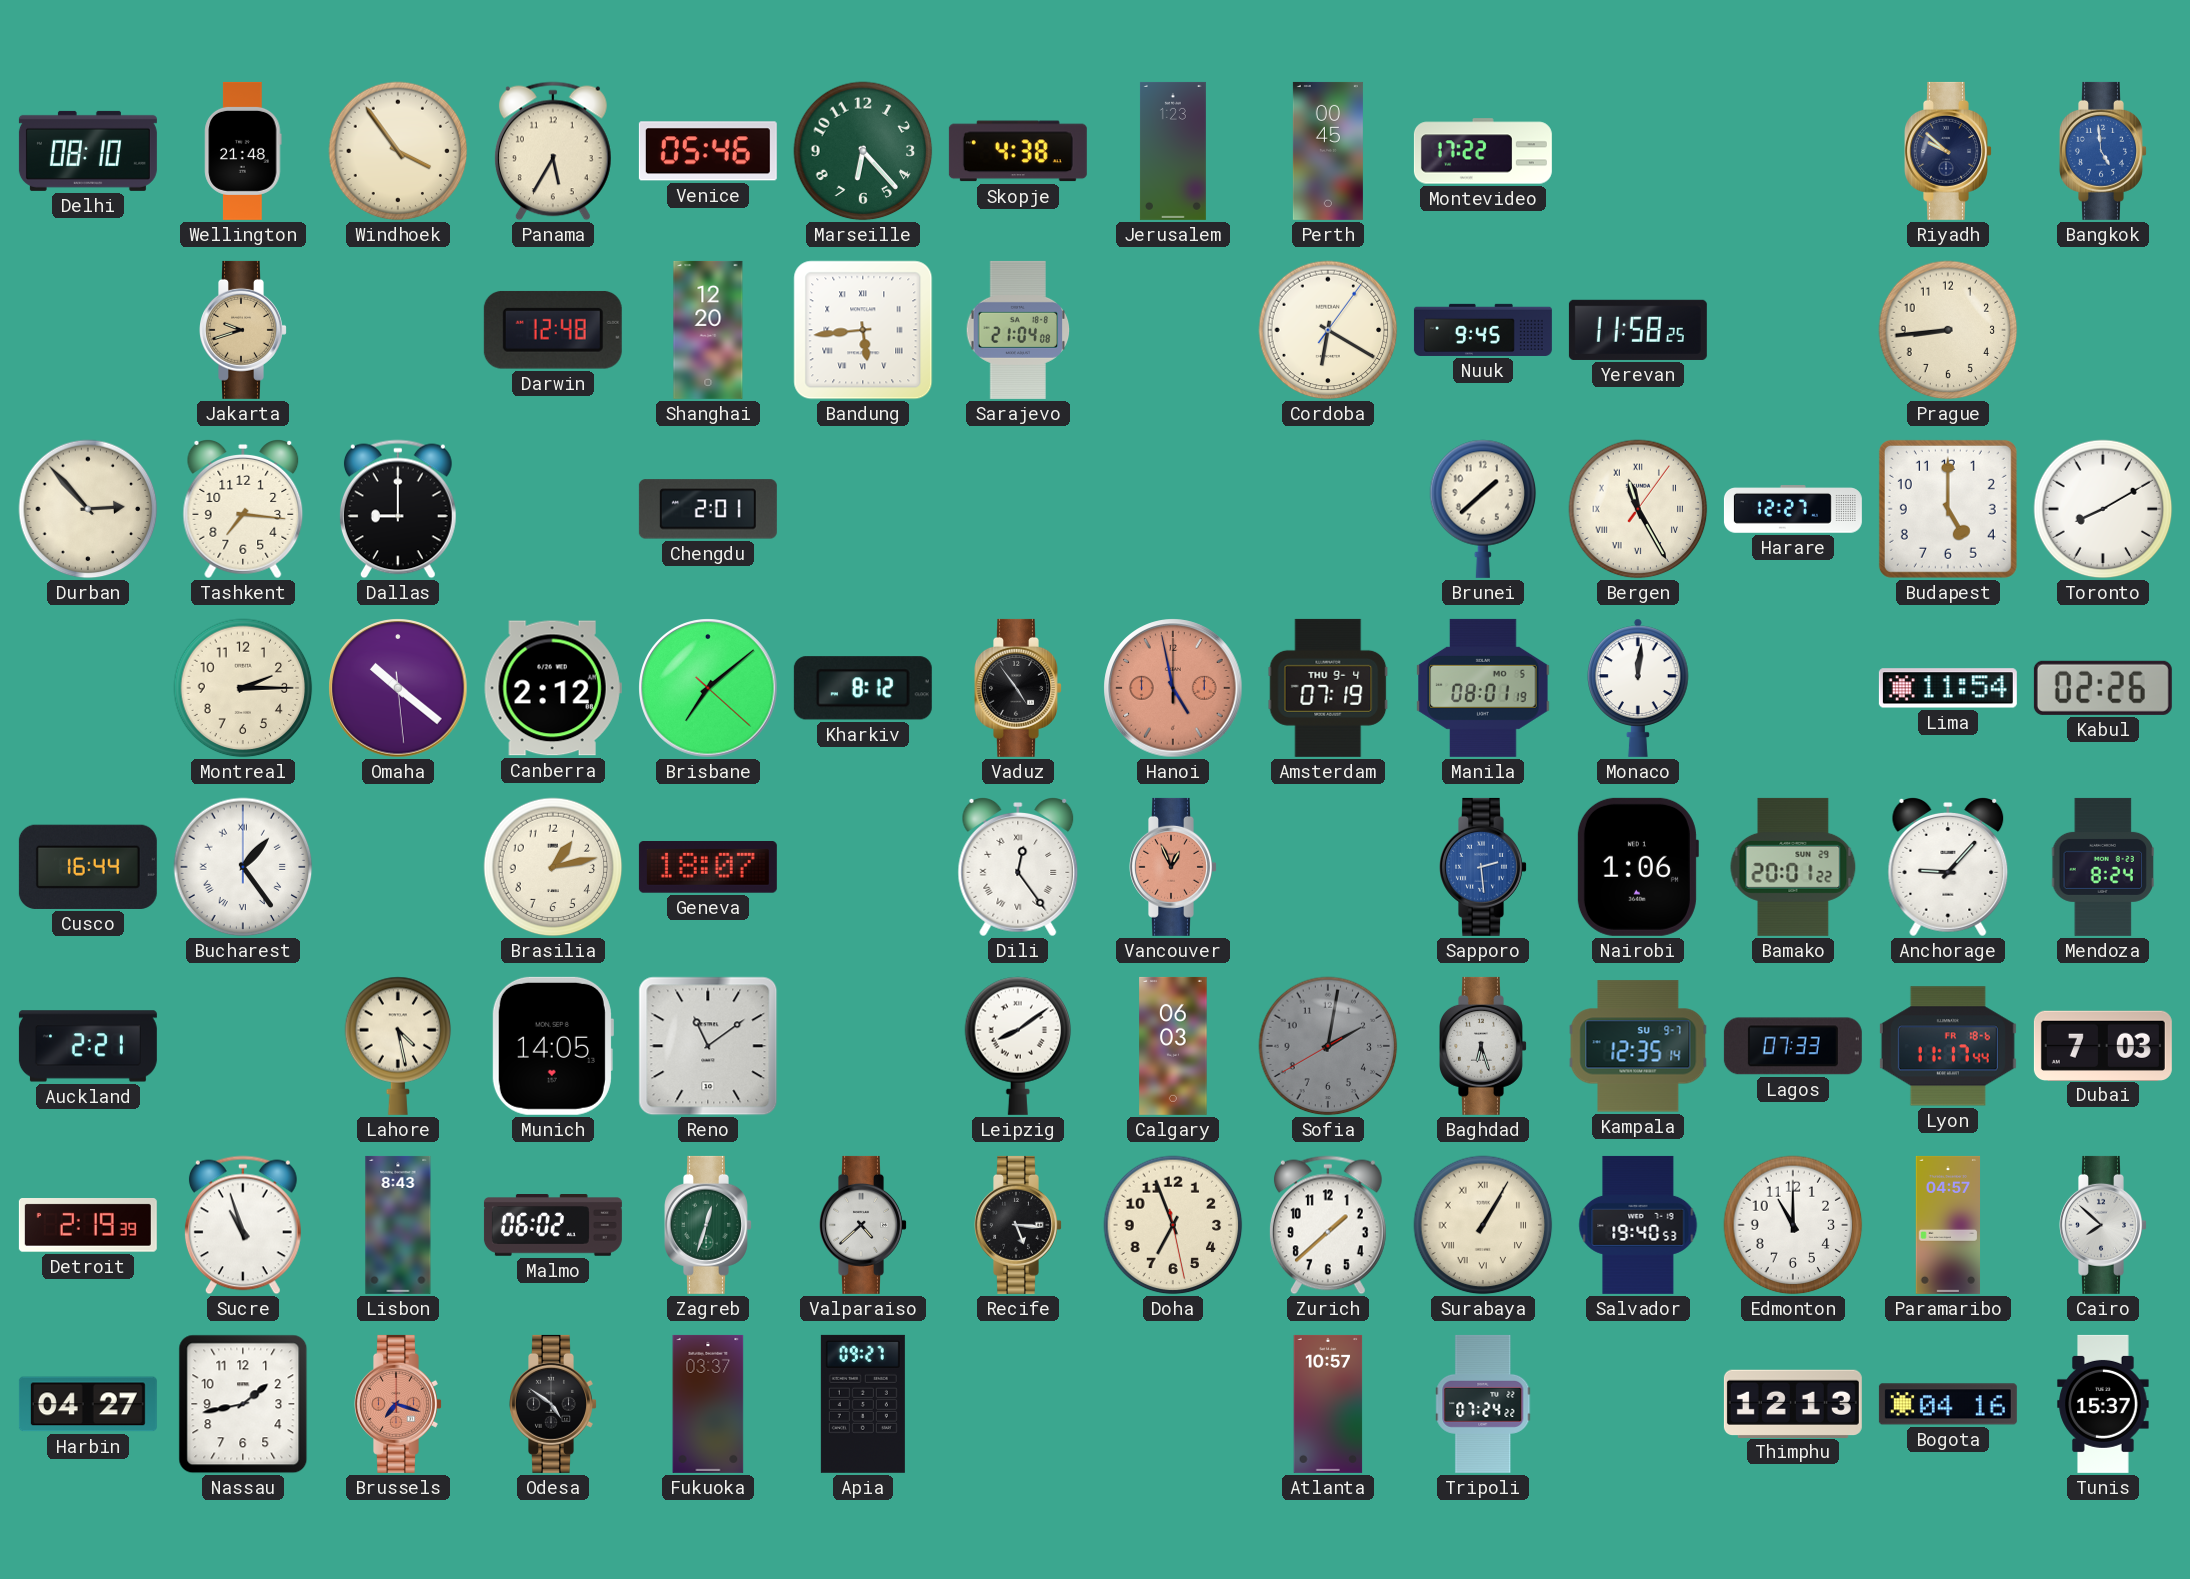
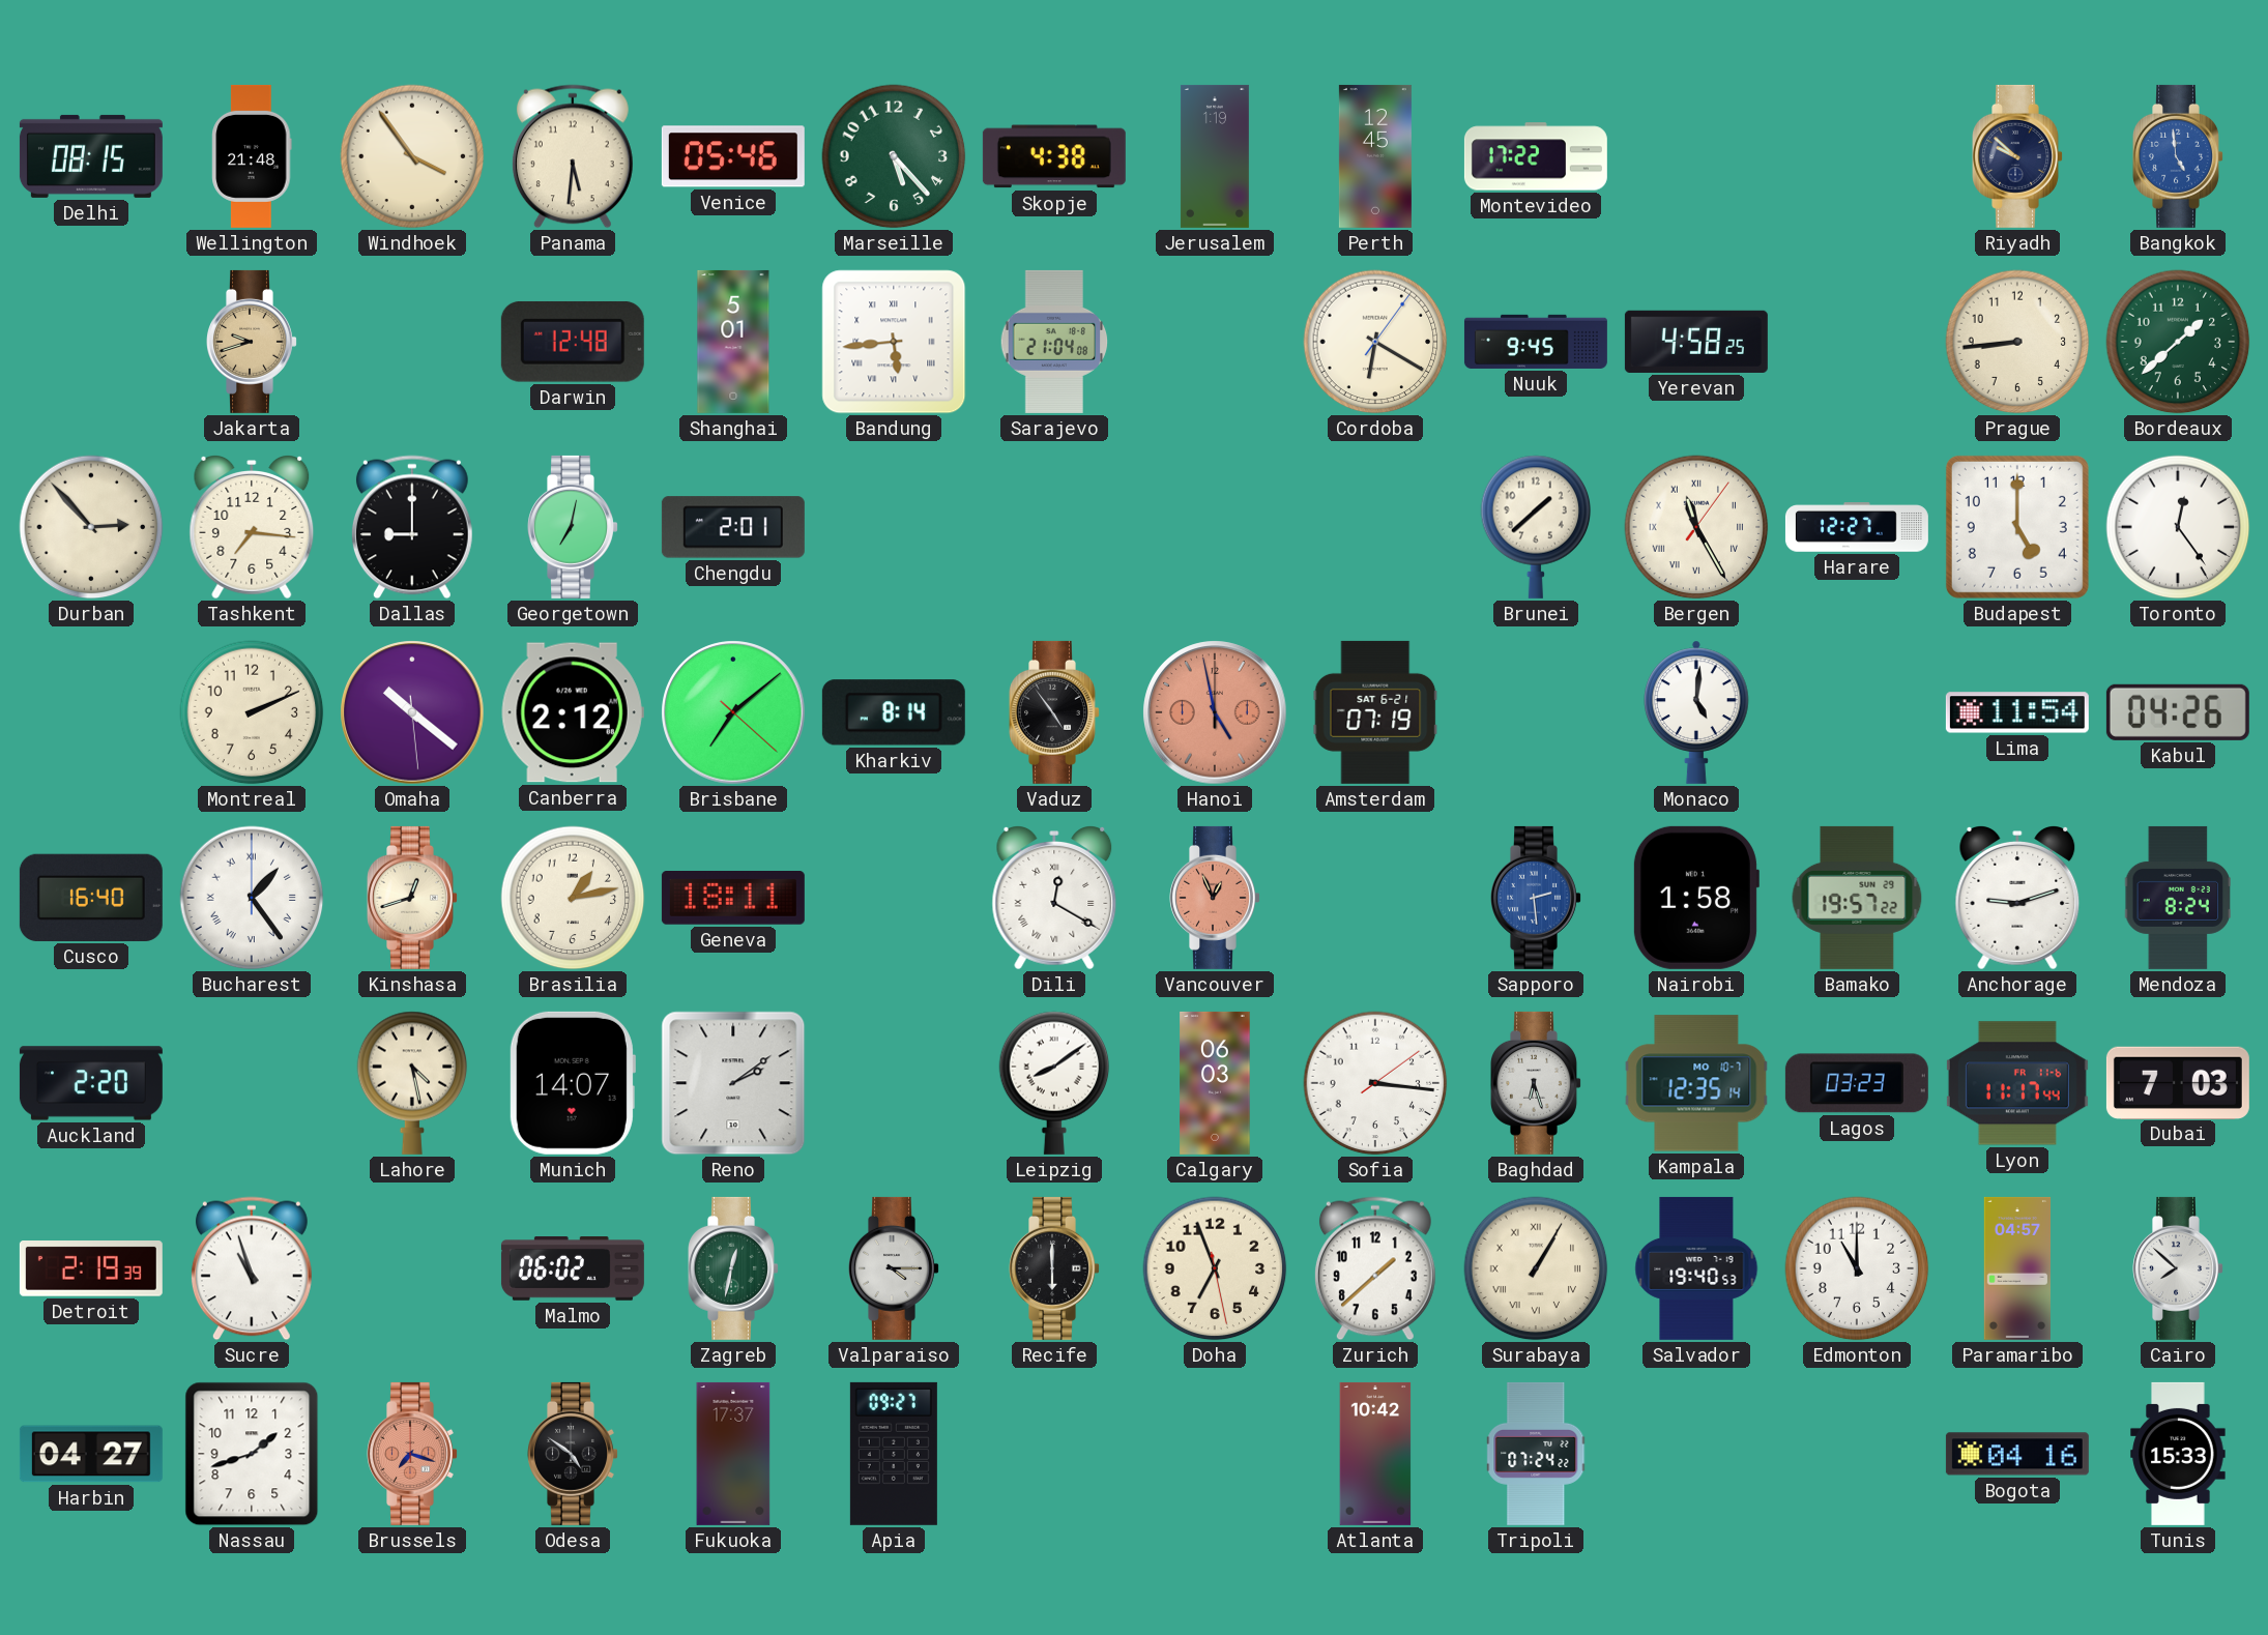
Delhi: 08:10 -> 08:15
Panama: 5:35 -> 5:31
Marseille: 6:23 -> 5:23
Jerusalem: 1:23 -> 1:19
Perth: 00:45 -> 12:45
Shanghai: 12:20 -> 5:01
Yerevan: 11:58 -> 4:58
Bordeaux: none -> 1:38
Georgetown: none -> 7:02
Toronto: 8:10 -> 12:24
Montreal: 2:15 -> 2:11
Kharkiv: 8:12 -> 8:14
Amsterdam date: THU 9-4 -> SAT 6-21
Manila: 08:01 -> none
Monaco: 12:01 -> 5:01
Kabul: 02:26 -> 04:26
Cusco: 16:44 -> 16:40
Kinshasa: none -> 12:42
Geneva: 18:07 -> 18:11
Dili: 12:24 -> 12:20
Nairobi: 1:06 -> 1:58
Bamako: 20:01 -> 19:57
Anchorage: 9:07 -> 9:12
Auckland: 2:21 -> 2:20
Munich: 14:05 -> 14:07
Reno: 11:09 -> 2:09
Sofia: 2:01 -> 3:16
Sofia dial: grey -> white
Kampala date: SU 9-7 -> MO 10-7
Lagos: 07:33 -> 03:23
Lyon date: FR 18-6 -> FR 11-6
Lisbon: 8:43 -> none
Zagreb: 12:33 -> 12:32
Valparaiso: 4:38 -> 4:15
Recife: 5:16 -> 6:00
Nassau: 1:43 -> 1:42
Fukuoka: 03:37 -> 17:37
Atlanta: 10:57 -> 10:42
Thimphu: 12:13 -> none
Tunis: 15:37 -> 15:33
